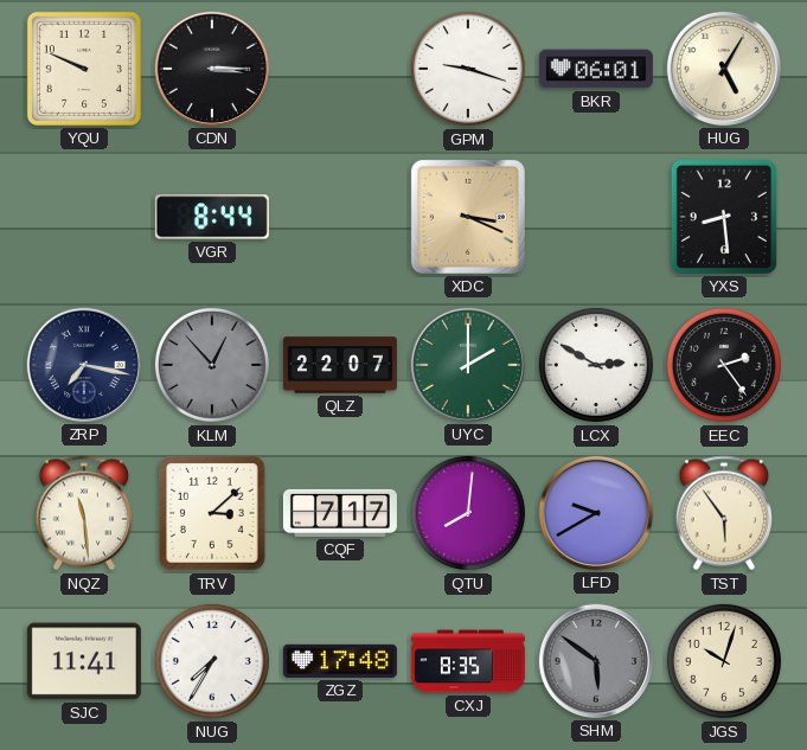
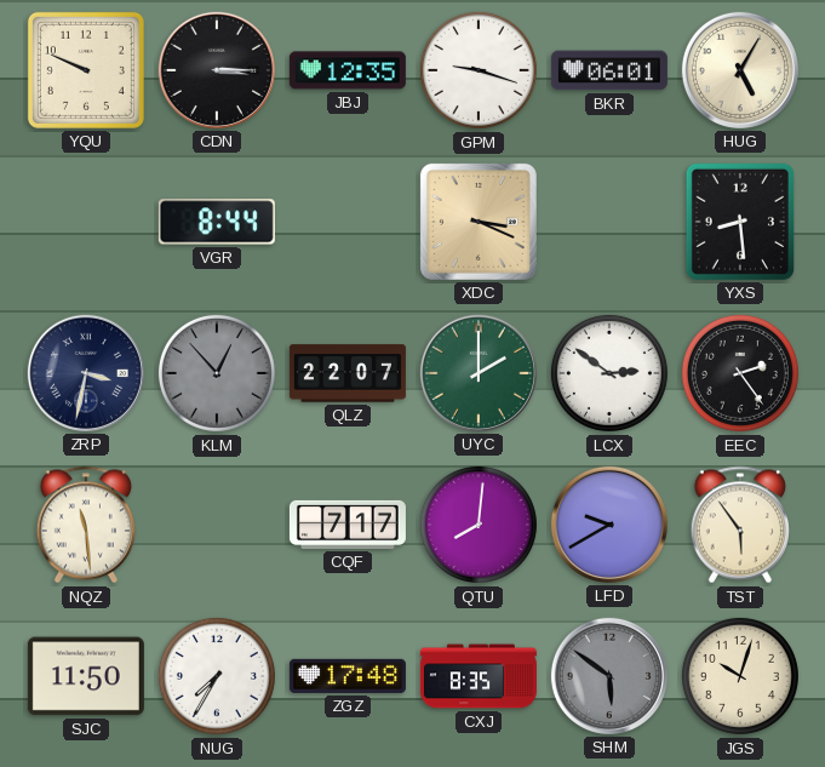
JBJ: none -> 12:35
ZRP: 7:17 -> 3:32
LCX: 2:50 -> 2:51
TRV: 3:08 -> none
SJC: 11:41 -> 11:50
